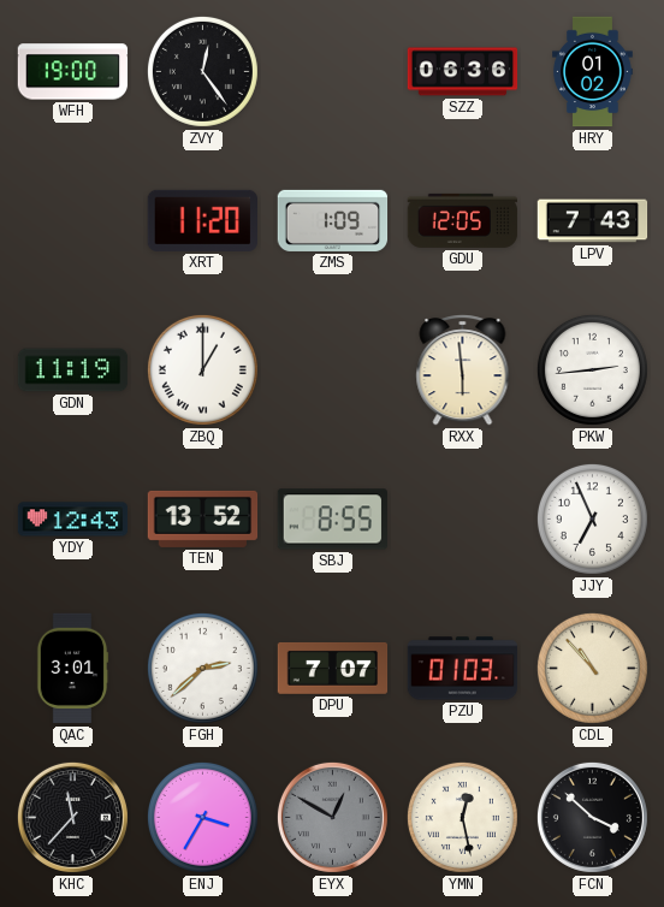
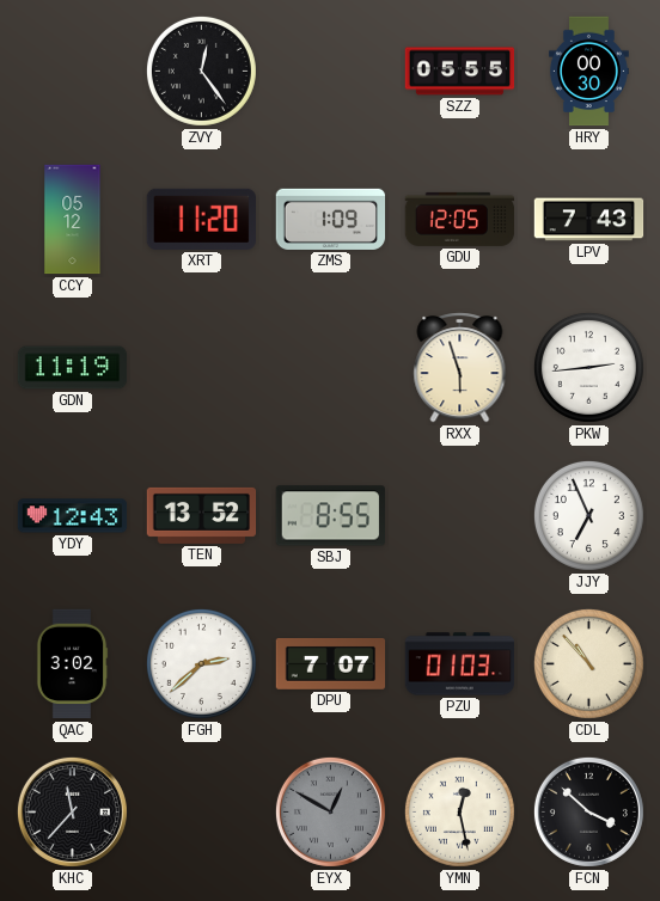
WFH: 19:00 -> none
SZZ: 06:36 -> 05:55
HRY: 01:02 -> 00:30
CCY: none -> 05:12
ZBQ: 1:00 -> none
RXX: 5:59 -> 5:57
QAC: 3:01 -> 3:02
ENJ: 3:35 -> none
